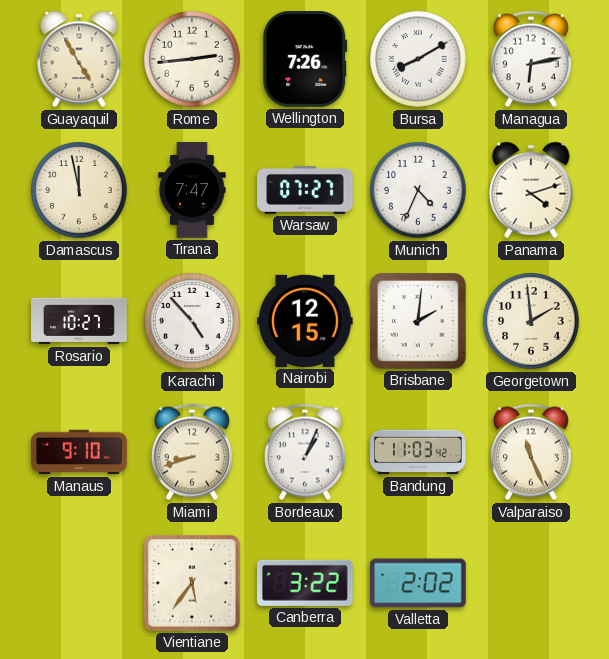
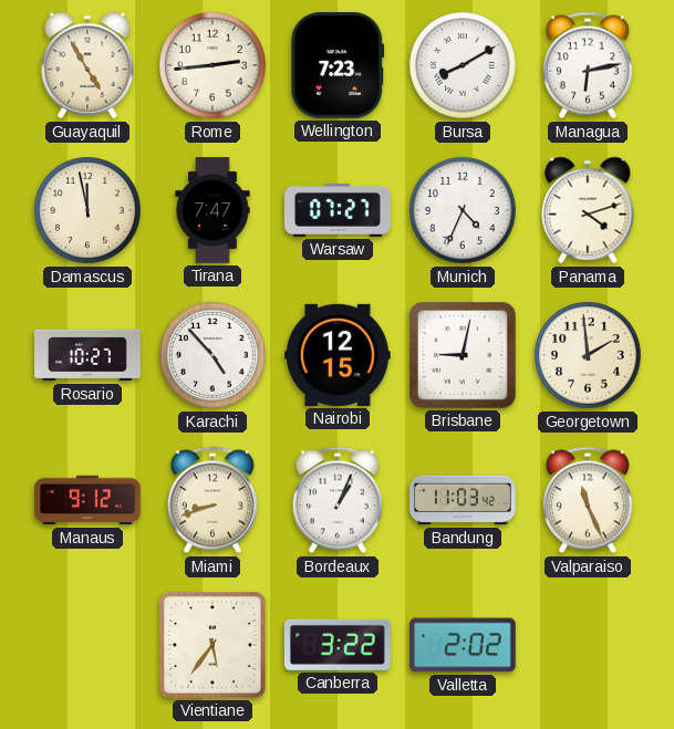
Wellington: 7:26 -> 7:23
Brisbane: 2:01 -> 9:02
Manaus: 9:10 -> 9:12
